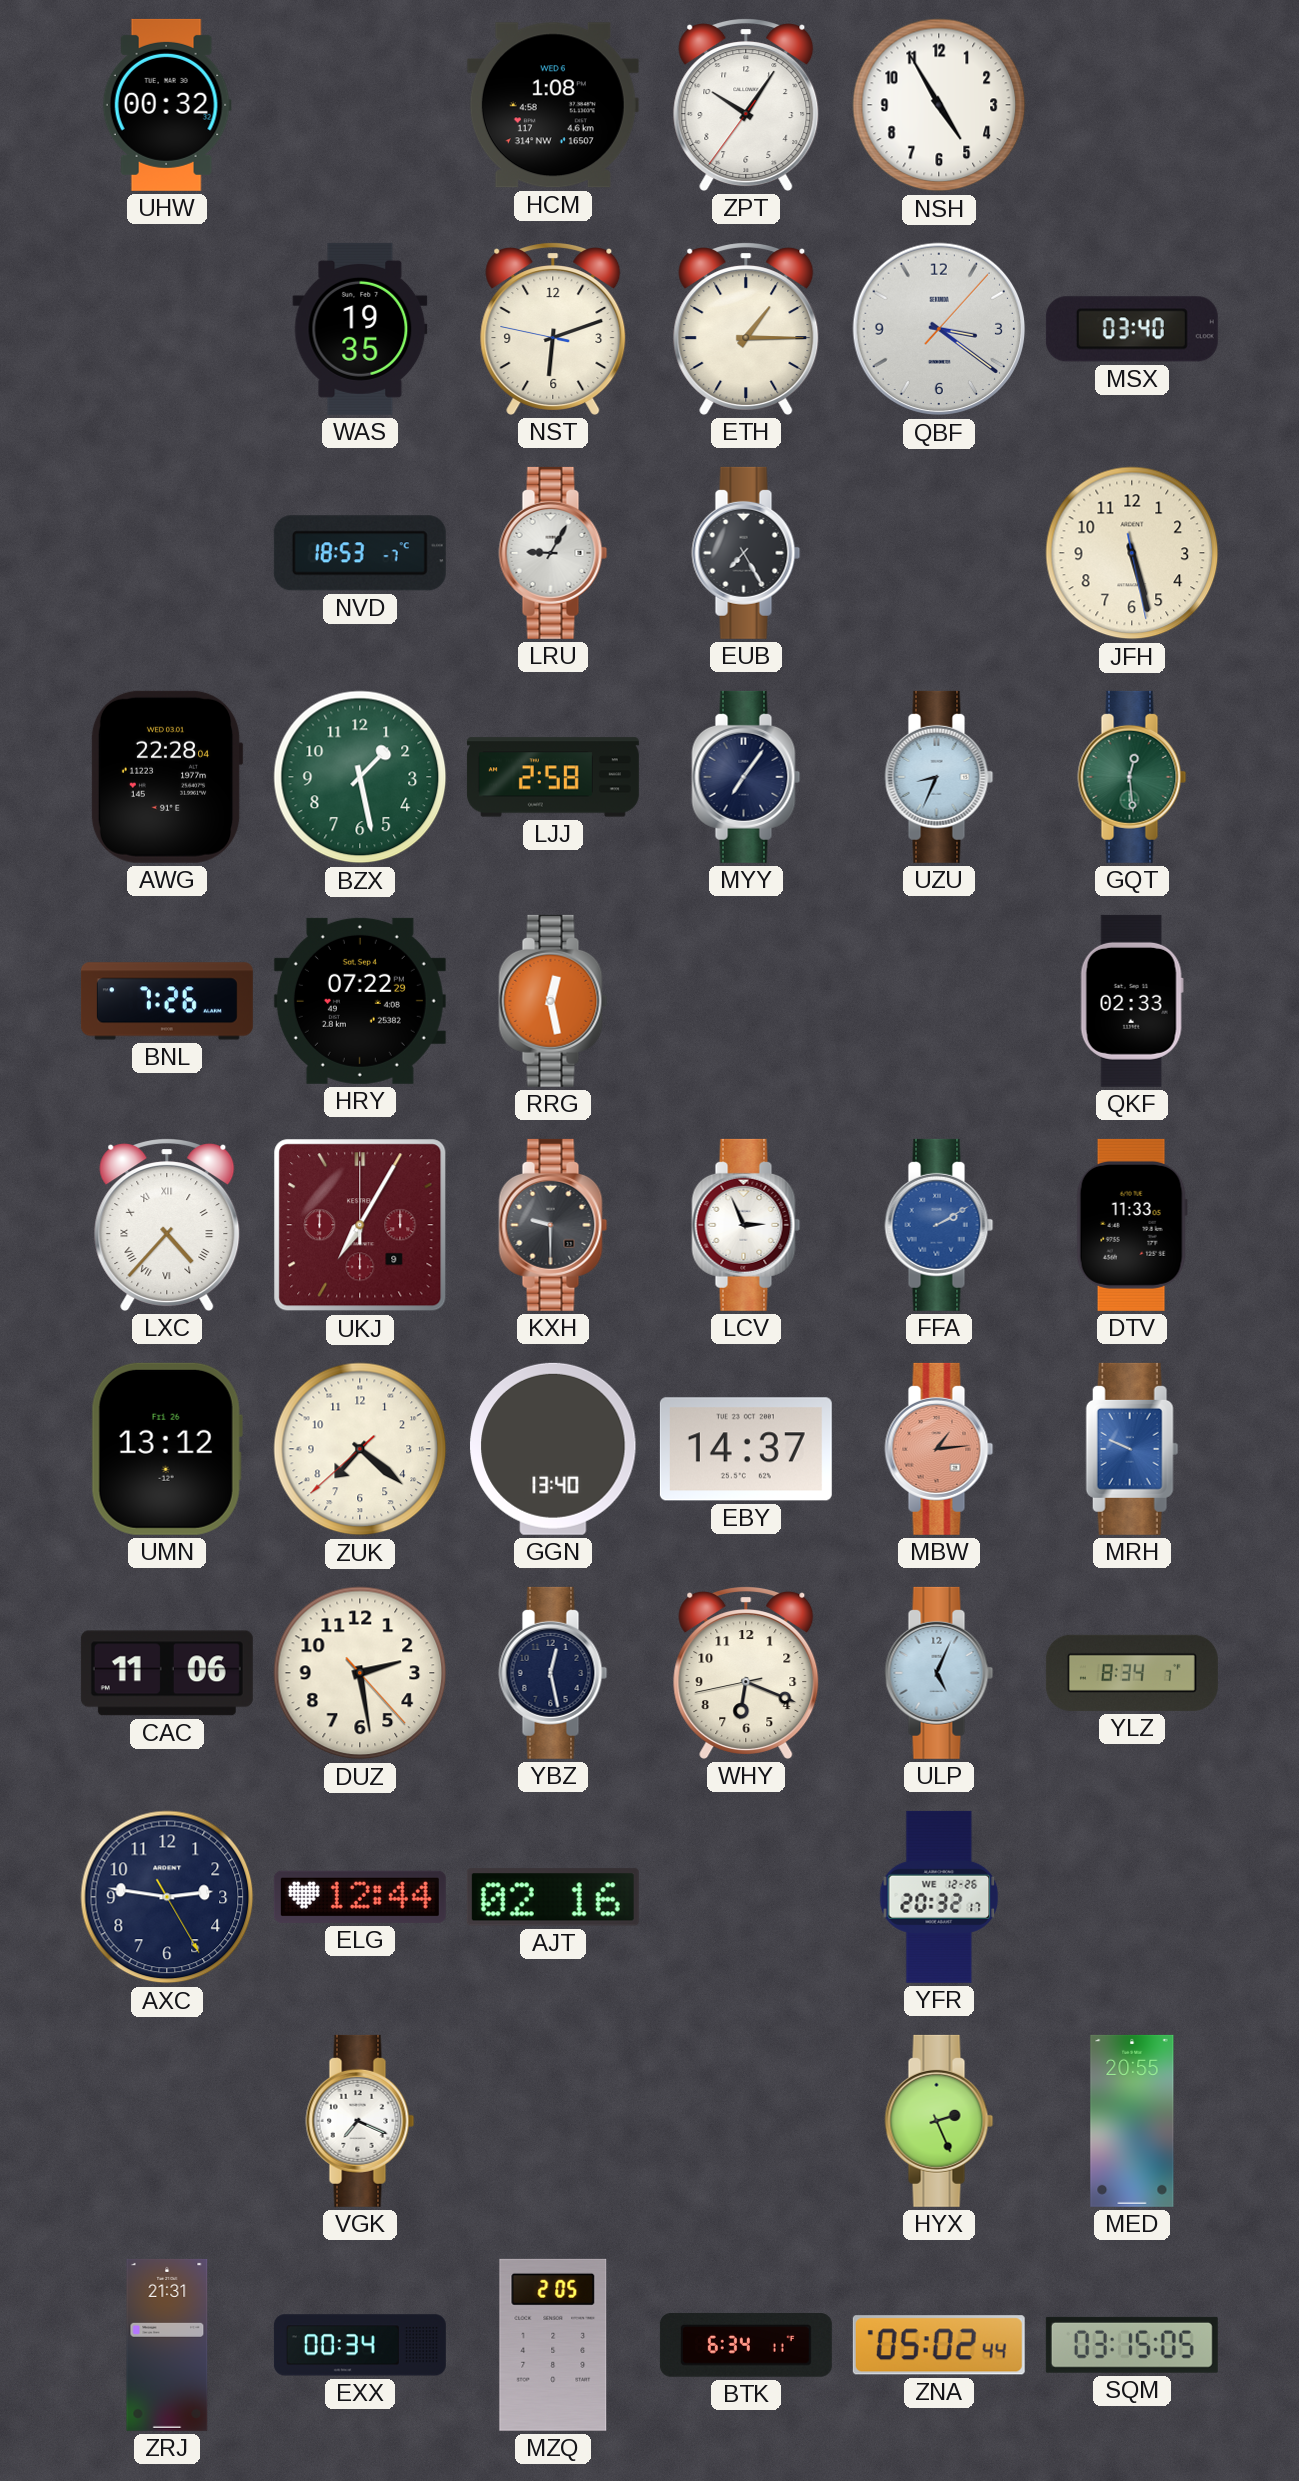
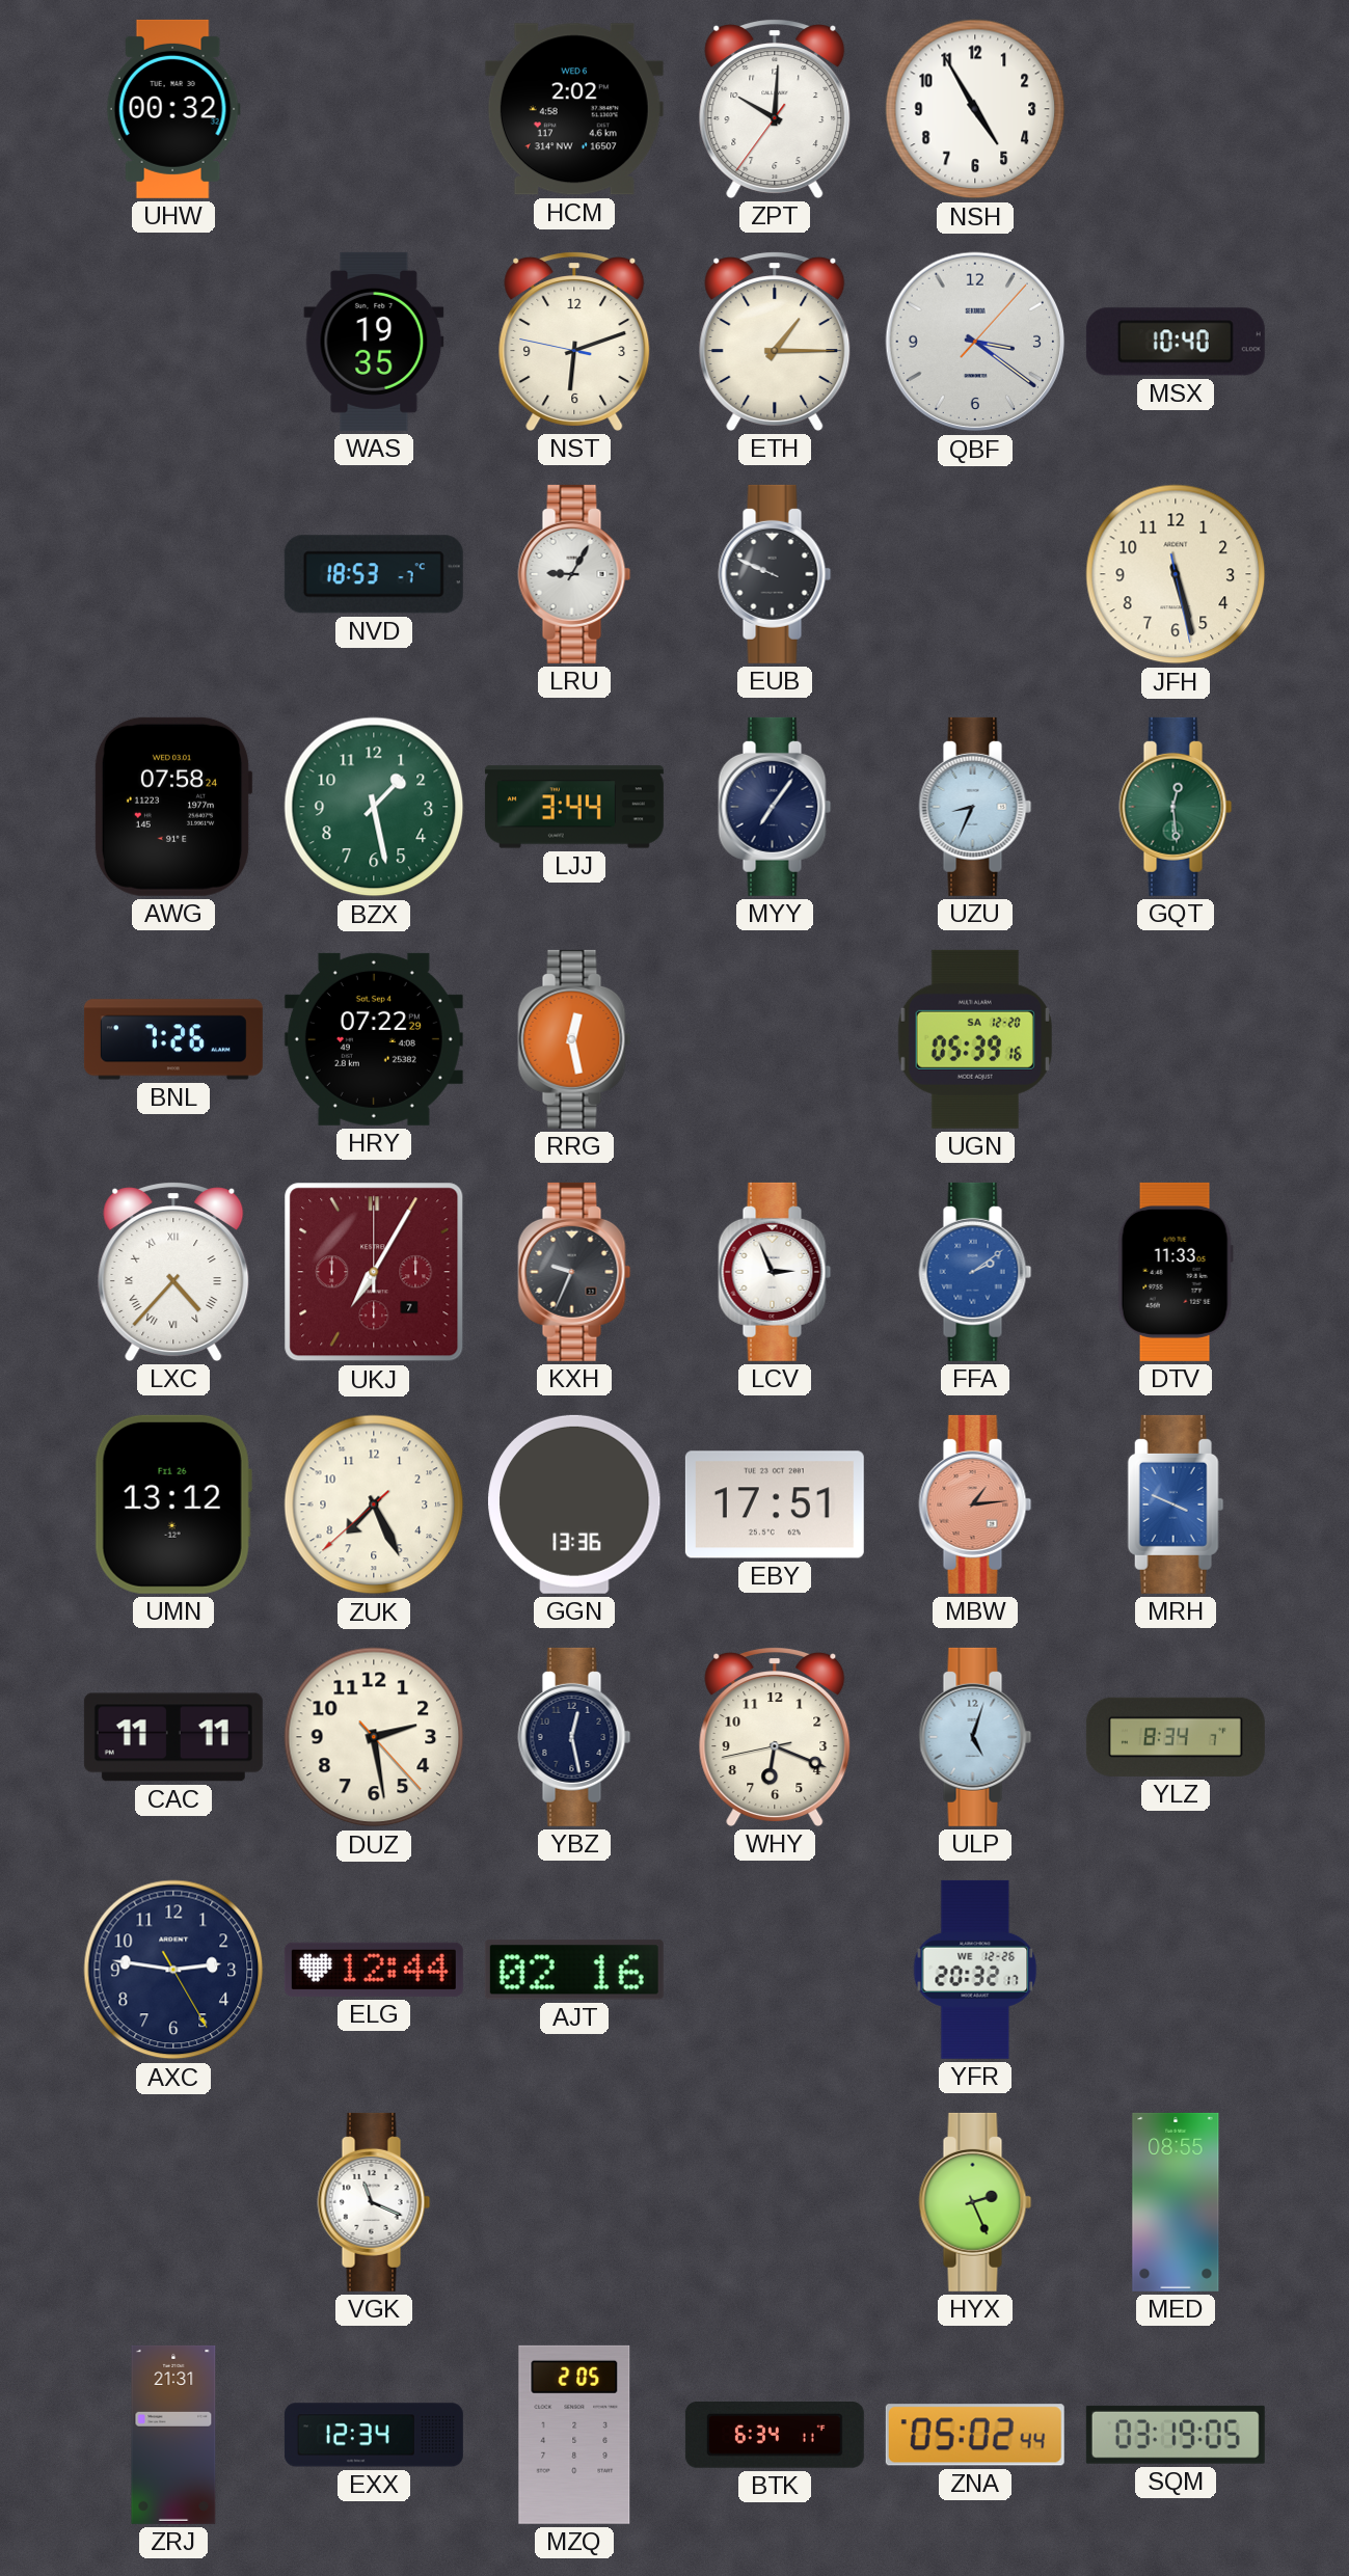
HCM: 1:08 -> 2:02
ZPT: 10:05 -> 10:00
MSX: 03:40 -> 10:40
EUB: 7:25 -> 9:49
AWG: 22:28 -> 07:58
LJJ: 2:58 -> 3:44
UGN: none -> 05:39
QKF: 02:33 -> none
UKJ date: 9 -> 7
KXH: 9:30 -> 9:34
FFA: 2:10 -> 2:09
ZUK: 7:21 -> 7:25
GGN: 13:40 -> 13:36
EBY: 14:37 -> 17:51
MRH: 9:49 -> 3:49
CAC: 11:06 -> 11:11
ULP: 5:04 -> 5:03
VGK: 7:19 -> 11:19
MED: 20:55 -> 08:55
EXX: 00:34 -> 12:34
SQM: 03:15 -> 03:19
